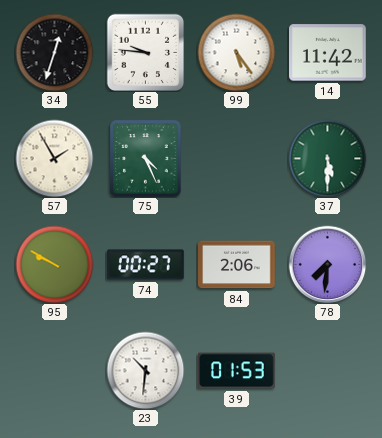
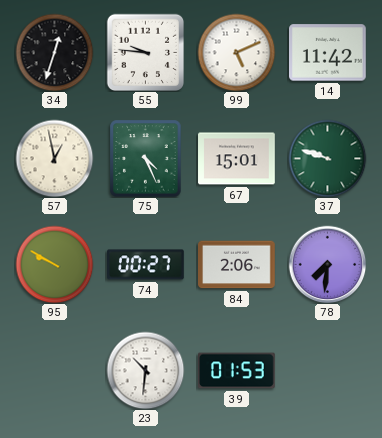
99: 5:24 -> 5:11
57: 1:55 -> 12:58
67: none -> 15:01
37: 5:30 -> 9:48
